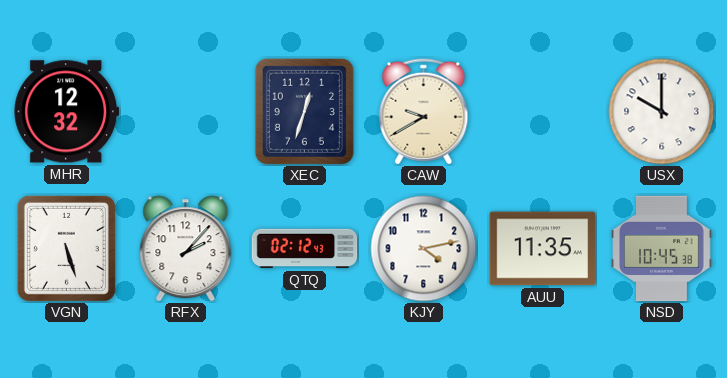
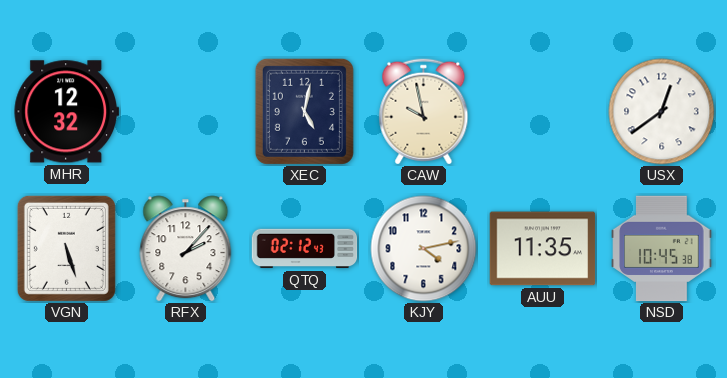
XEC: 12:33 -> 5:02
CAW: 9:40 -> 9:58
USX: 10:00 -> 12:39
